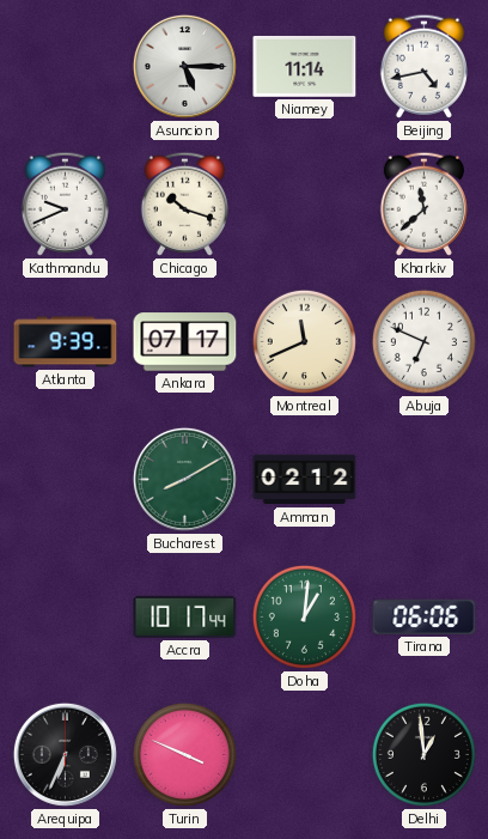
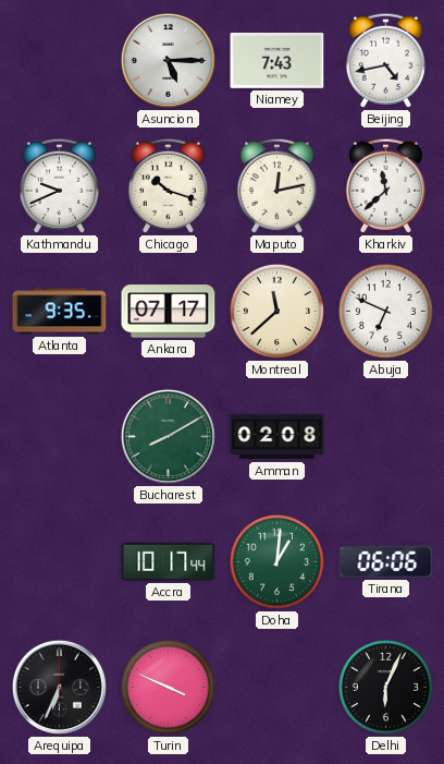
Niamey: 11:14 -> 7:43
Maputo: none -> 12:13
Atlanta: 9:39 -> 9:35
Montreal: 11:41 -> 11:38
Amman: 02:12 -> 02:08
Delhi: 12:59 -> 6:04
